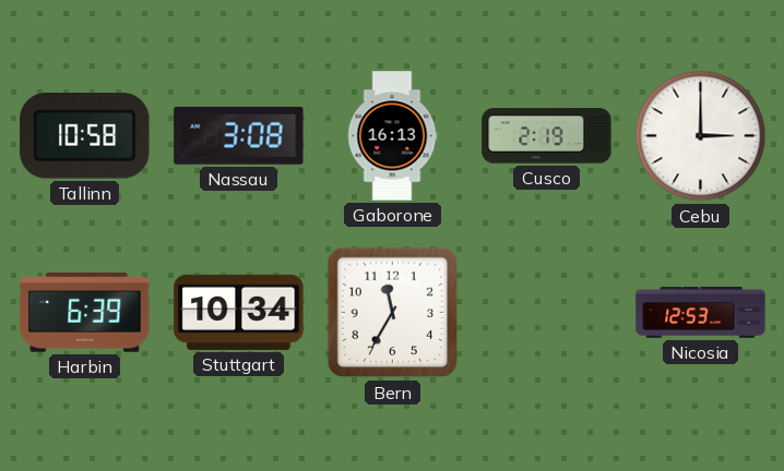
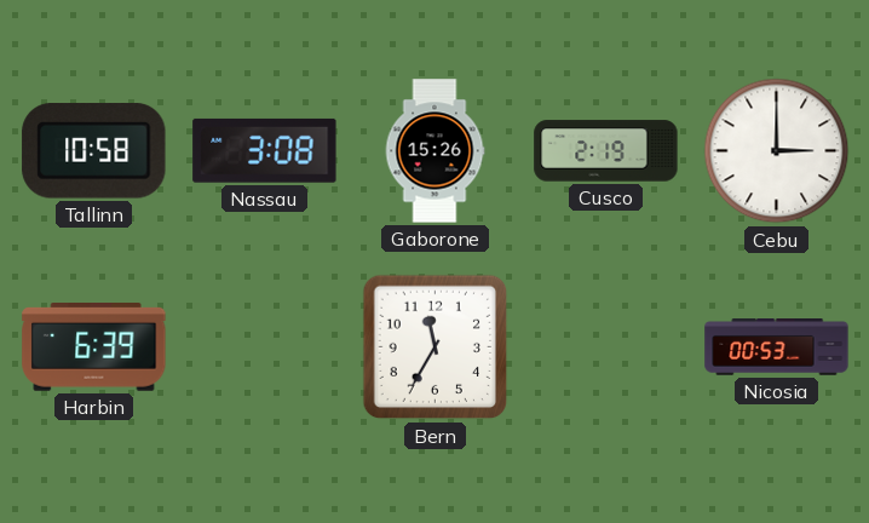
Gaborone: 16:13 -> 15:26
Stuttgart: 10:34 -> none
Nicosia: 12:53 -> 00:53
